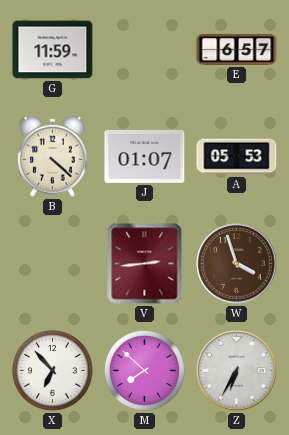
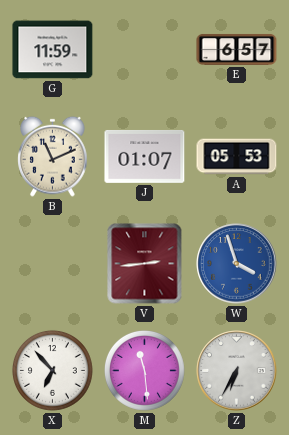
B: 4:22 -> 11:11
W dial: brown -> blue
M: 7:52 -> 11:29
